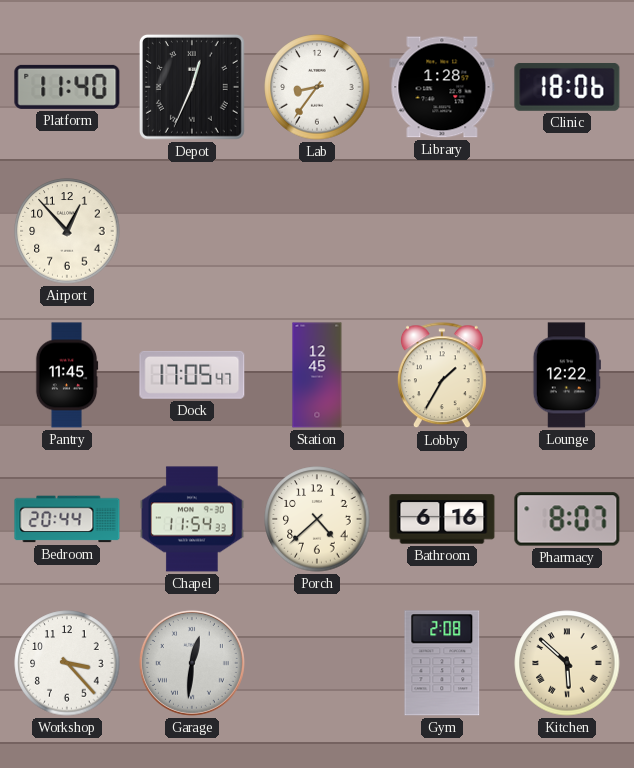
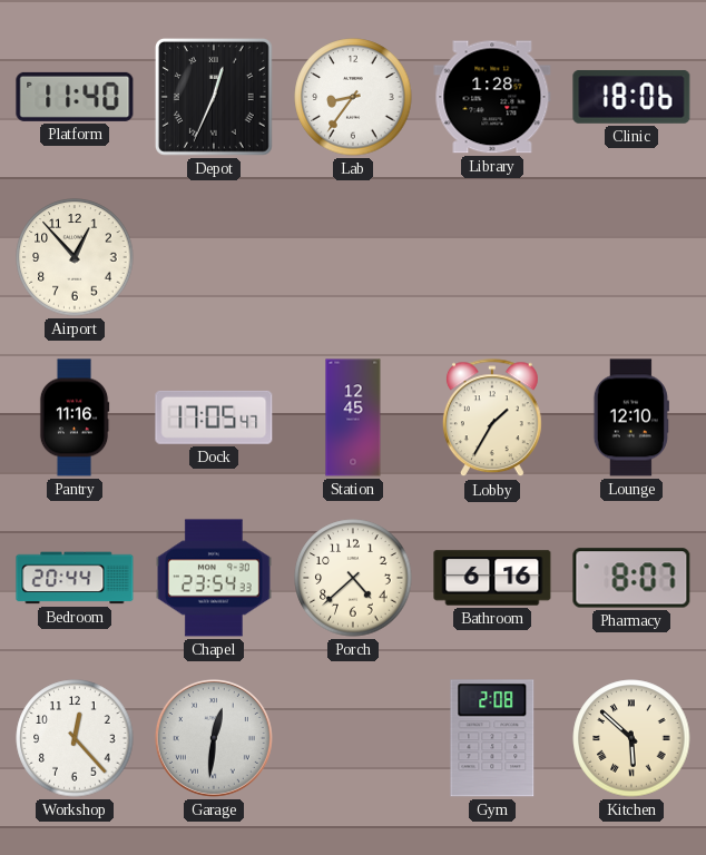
Pantry: 11:45 -> 11:16
Lounge: 12:22 -> 12:10
Chapel: 11:54 -> 23:54
Workshop: 3:23 -> 12:23
